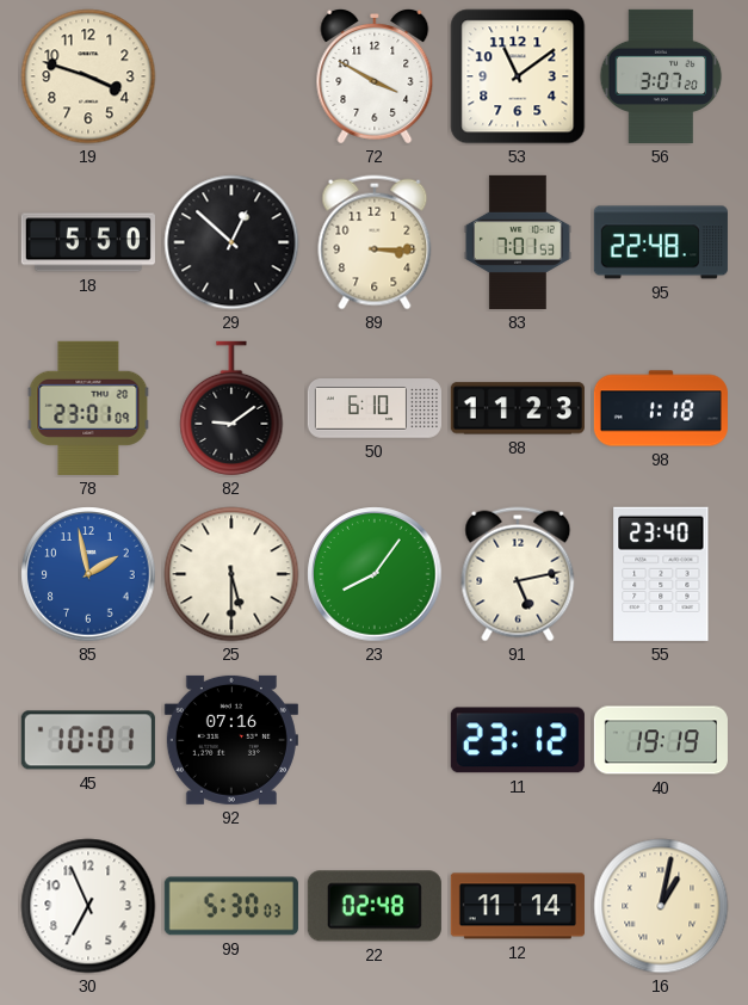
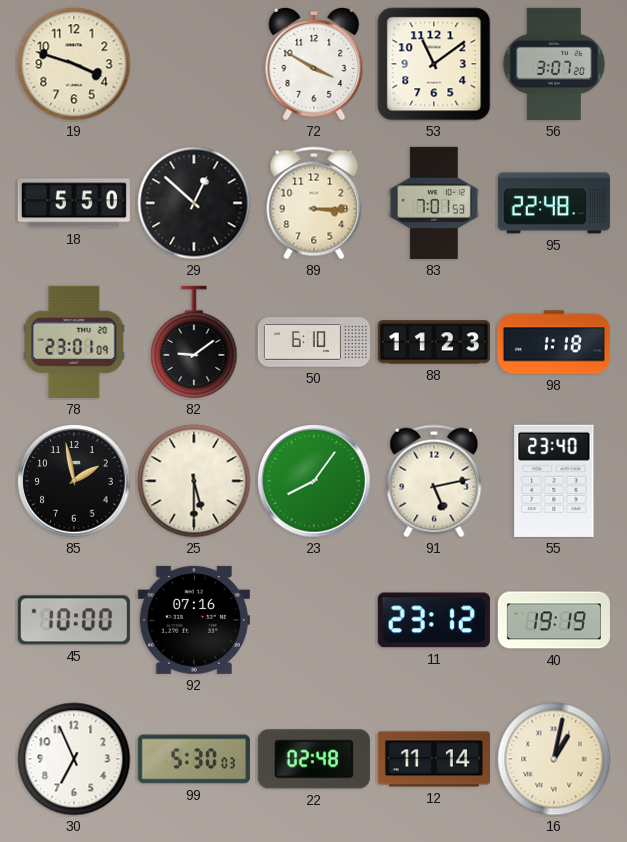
85 dial: blue -> black
45: 10:01 -> 10:00
